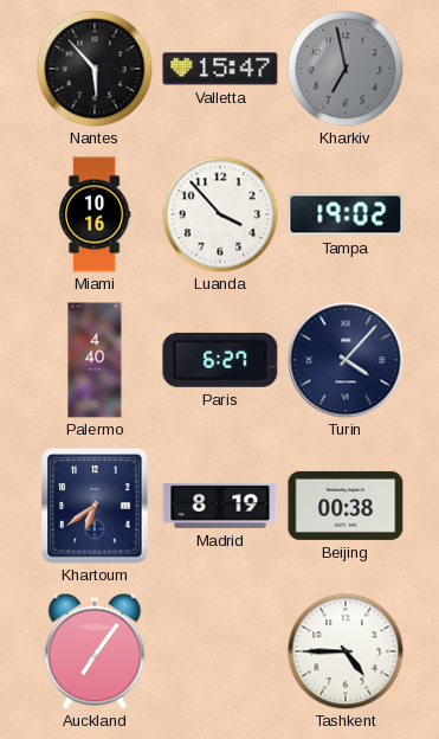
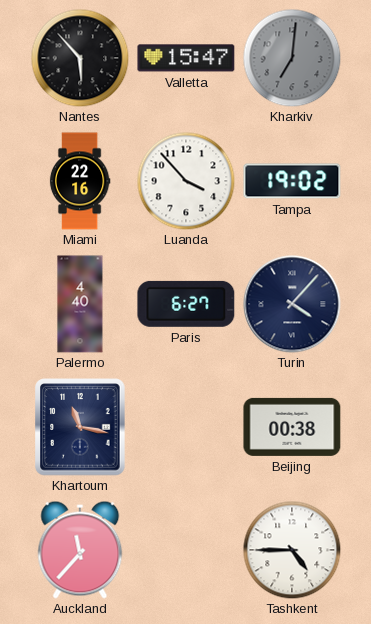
Kharkiv: 6:58 -> 7:01
Miami: 10:16 -> 22:16
Khartoum: 6:39 -> 11:17
Madrid: 8:19 -> none
Auckland: 7:06 -> 11:37
